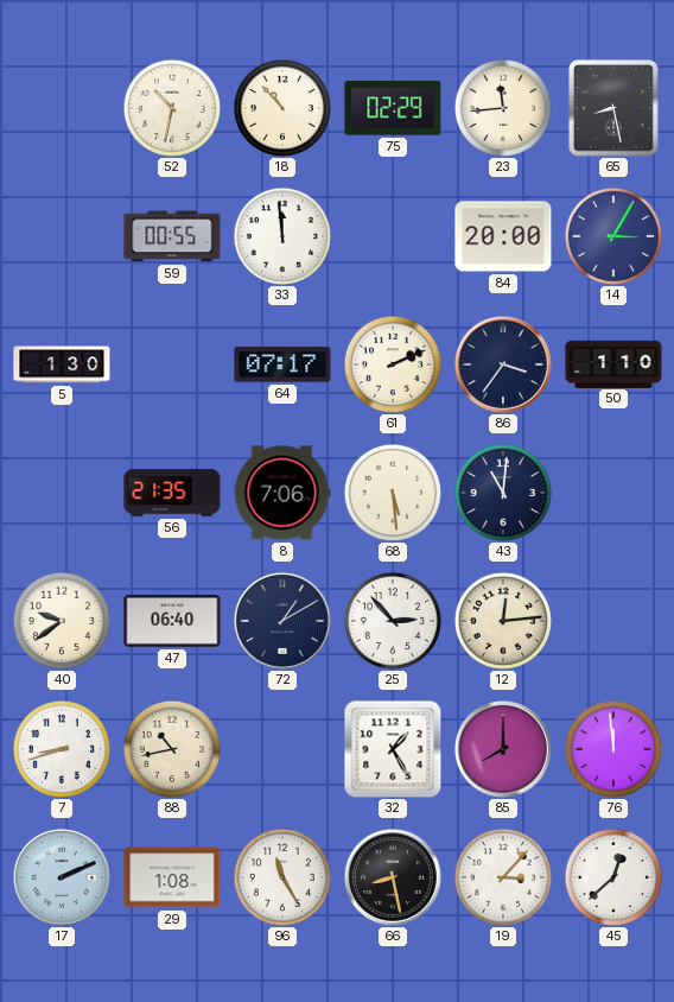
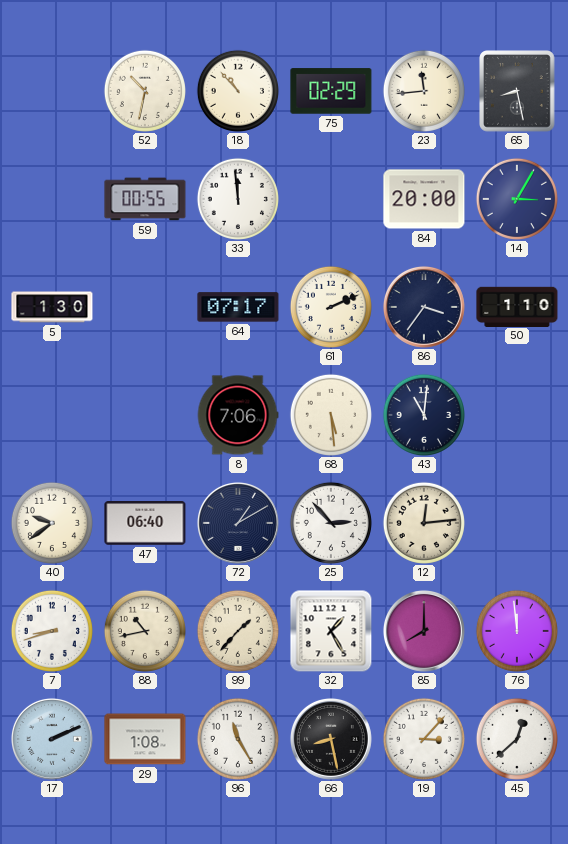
56: 21:35 -> none
99: none -> 1:37
